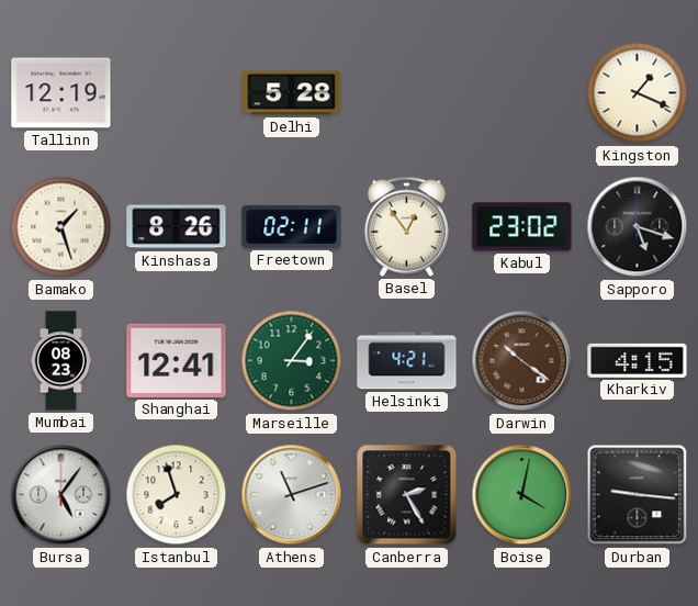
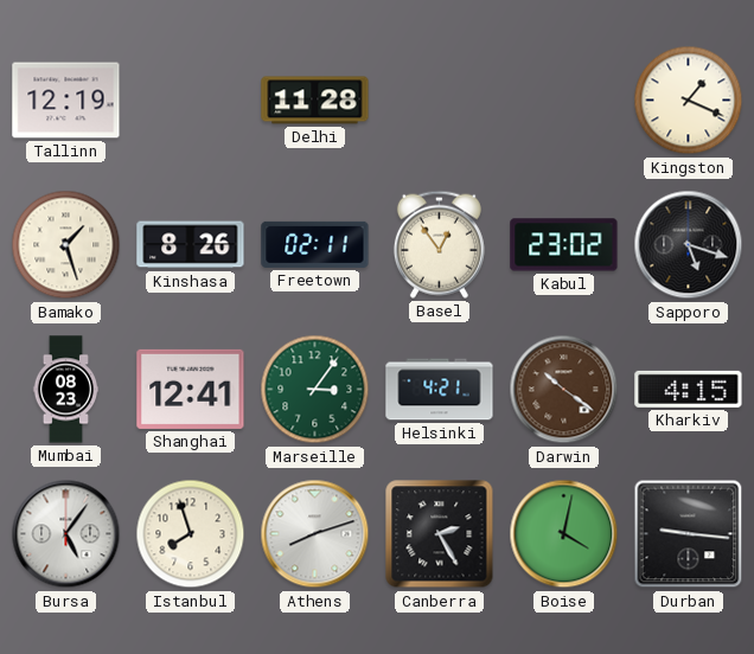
Delhi: 5:28 -> 11:28
Athens: 11:12 -> 8:12
